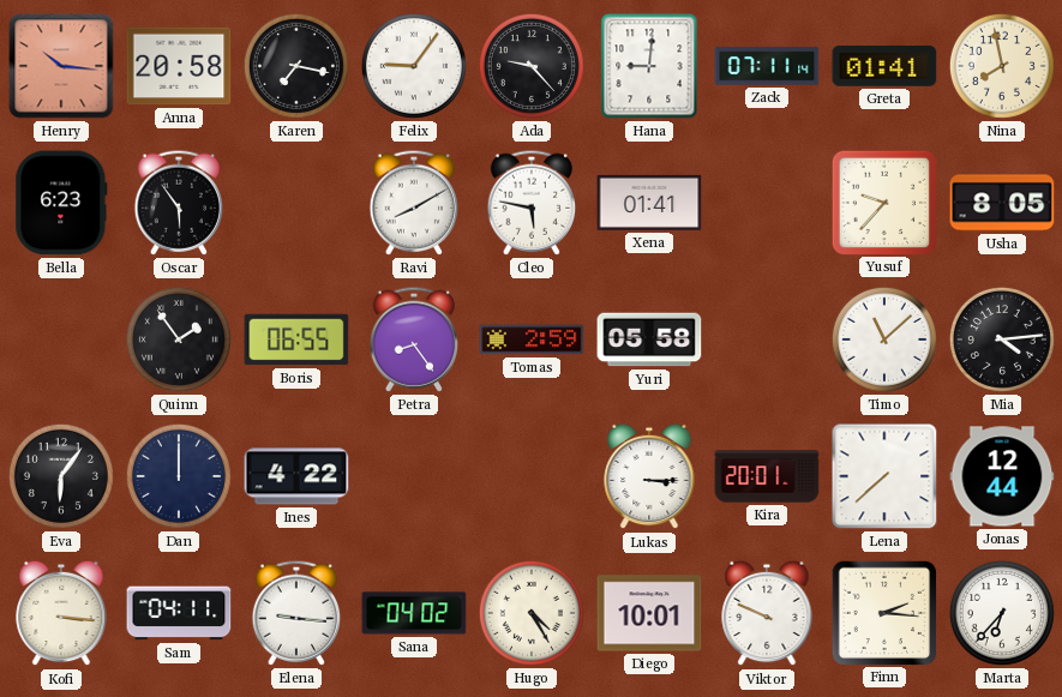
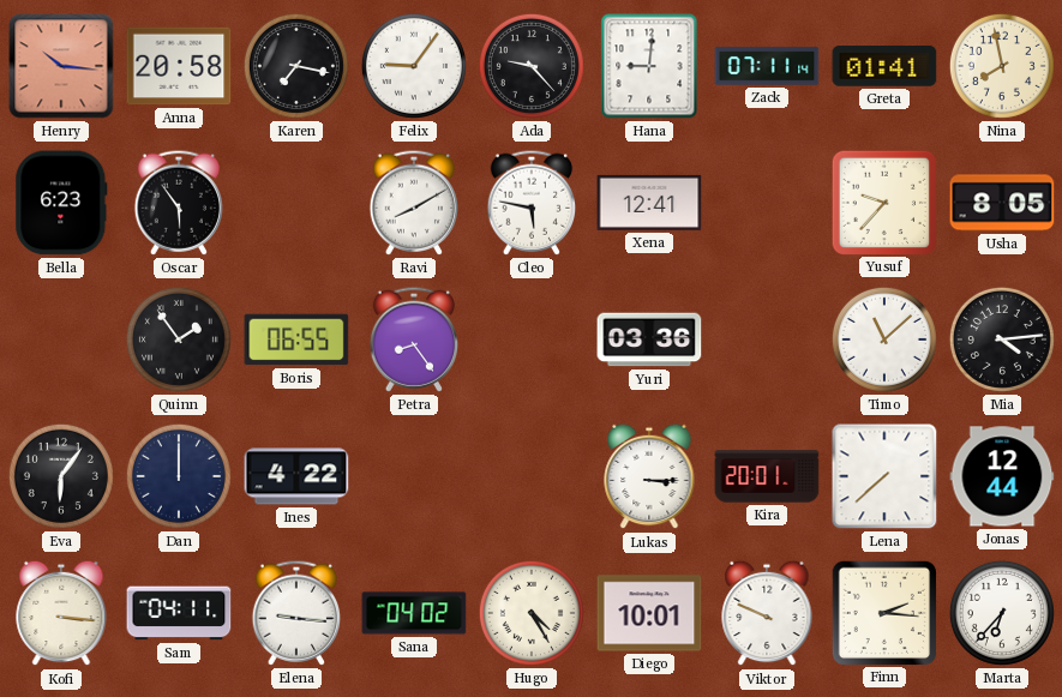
Xena: 01:41 -> 12:41
Tomas: 2:59 -> none
Yuri: 05:58 -> 03:36
